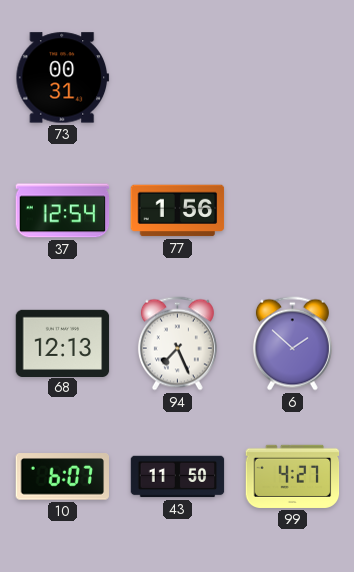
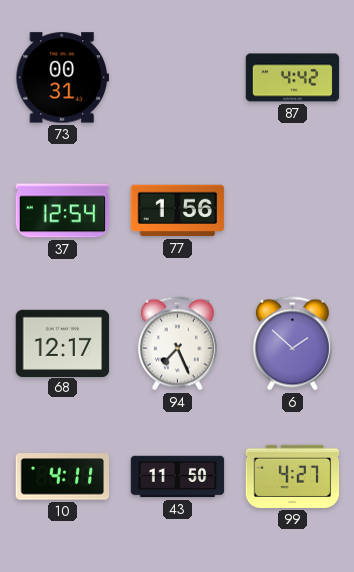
87: none -> 4:42
68: 12:13 -> 12:17
10: 6:07 -> 4:11
